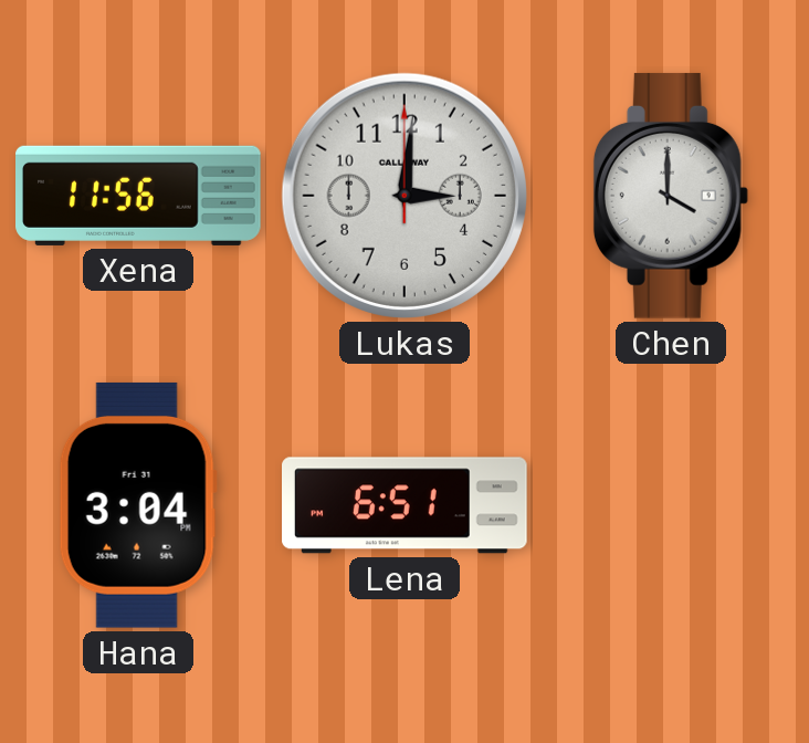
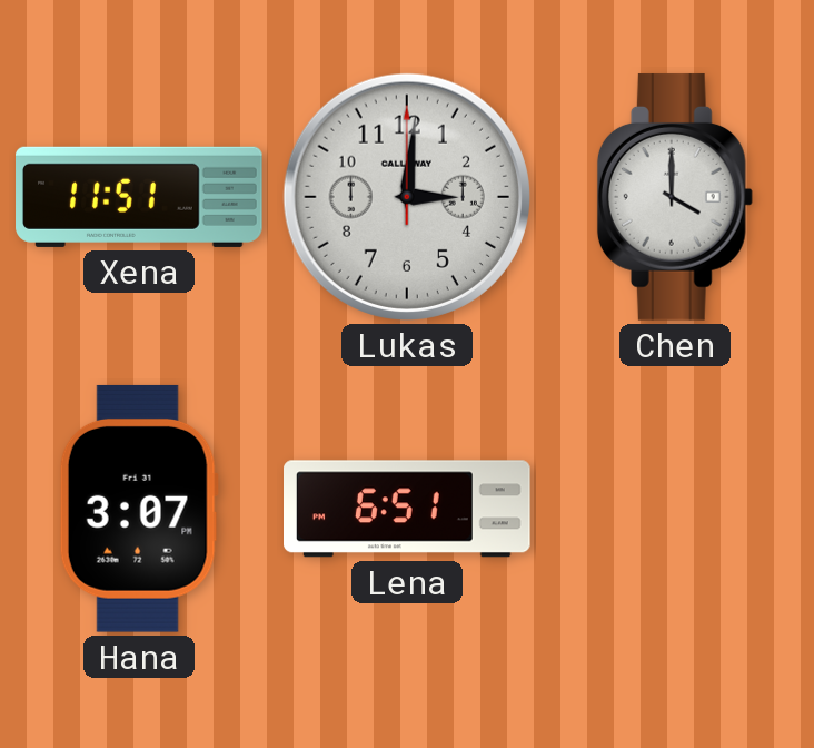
Xena: 11:56 -> 11:51
Hana: 3:04 -> 3:07
